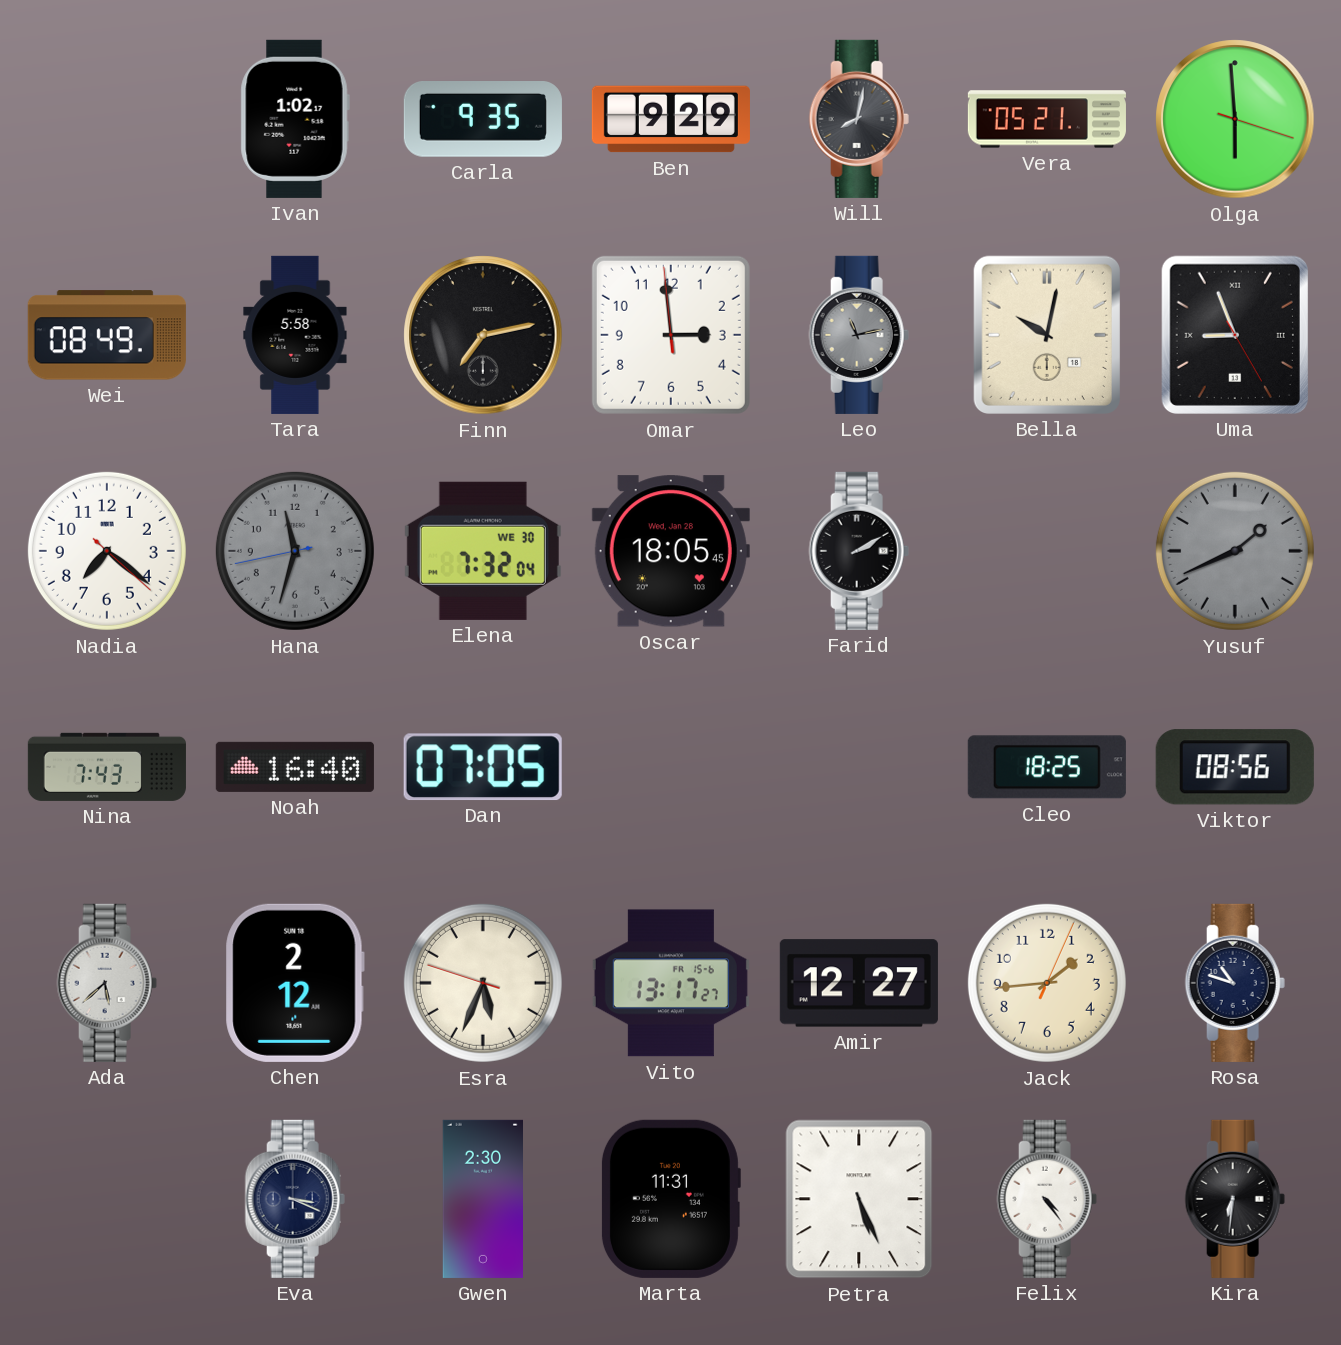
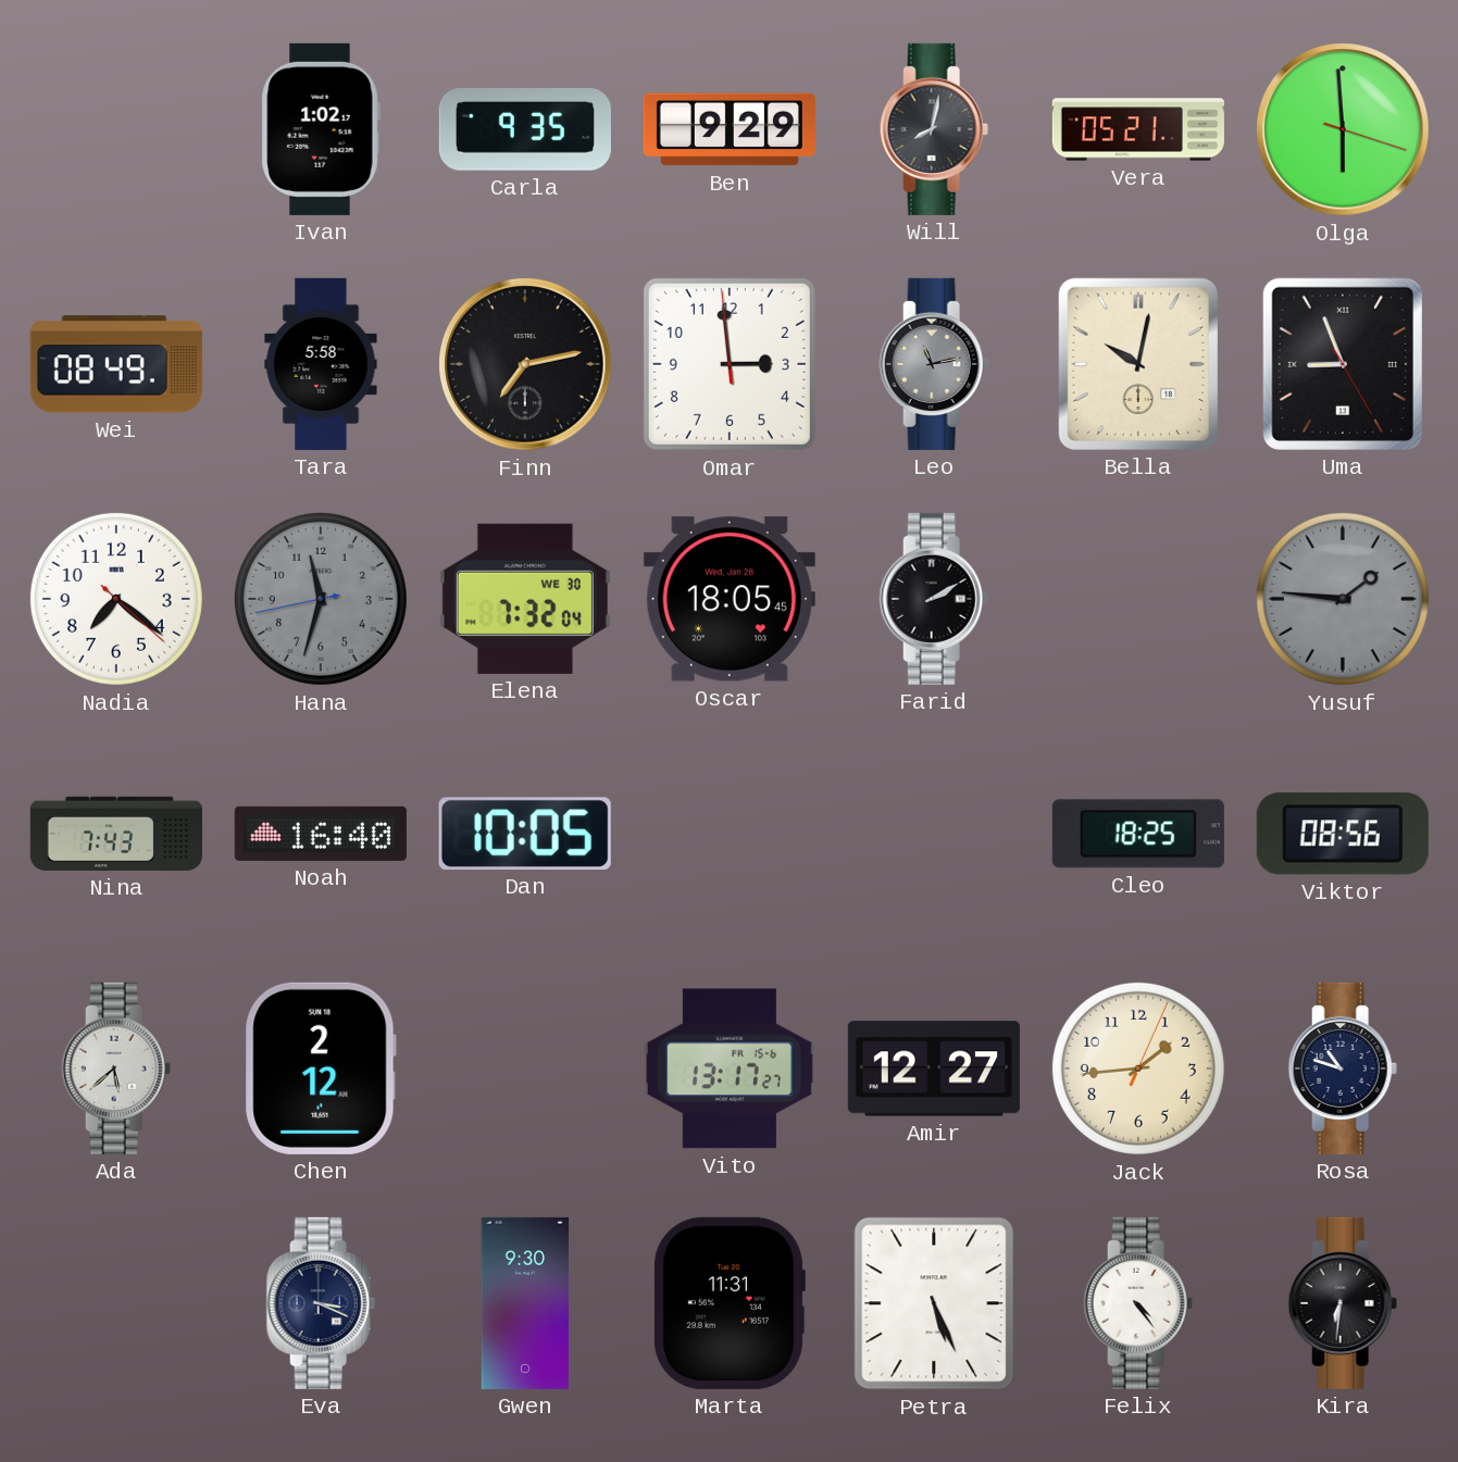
Yusuf: 1:41 -> 1:46
Dan: 07:05 -> 10:05
Esra: 5:33 -> none
Gwen: 2:30 -> 9:30
